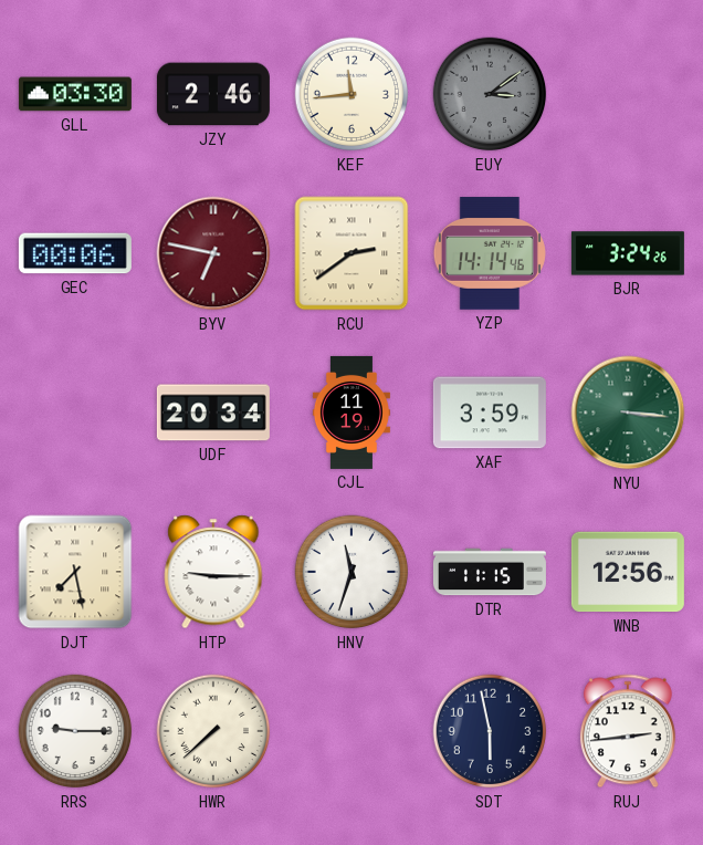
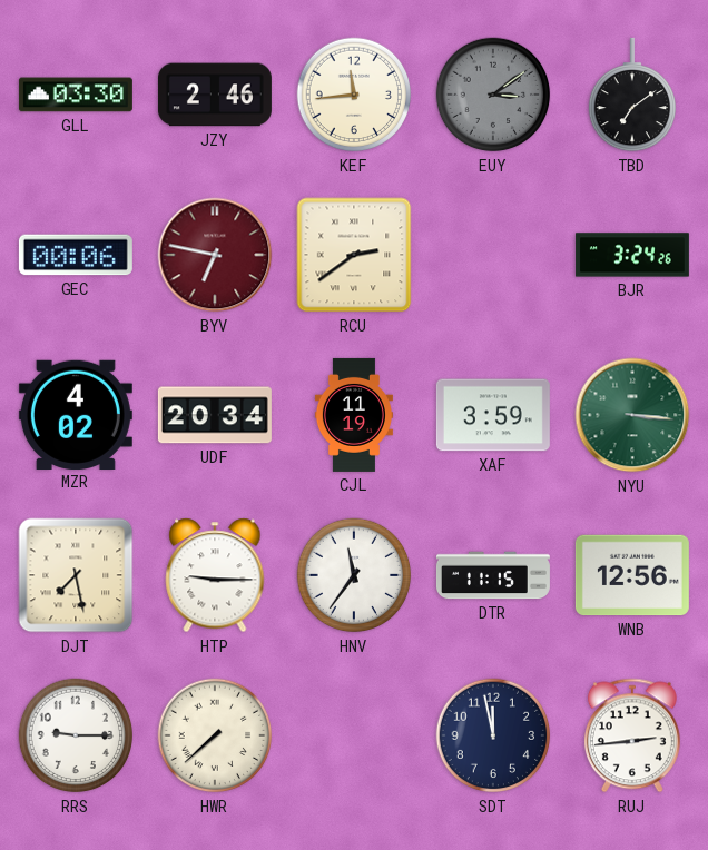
TBD: none -> 7:09
YZP: 14:14 -> none
MZR: none -> 4:02
HNV: 11:33 -> 11:36
SDT: 5:58 -> 11:58
